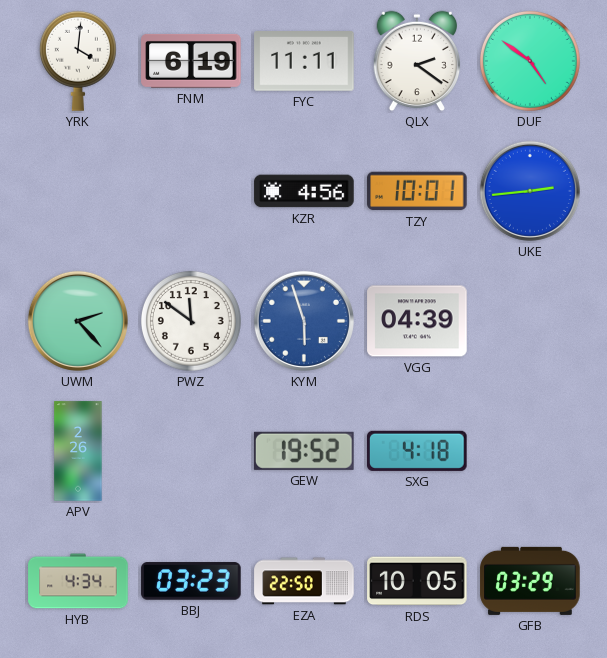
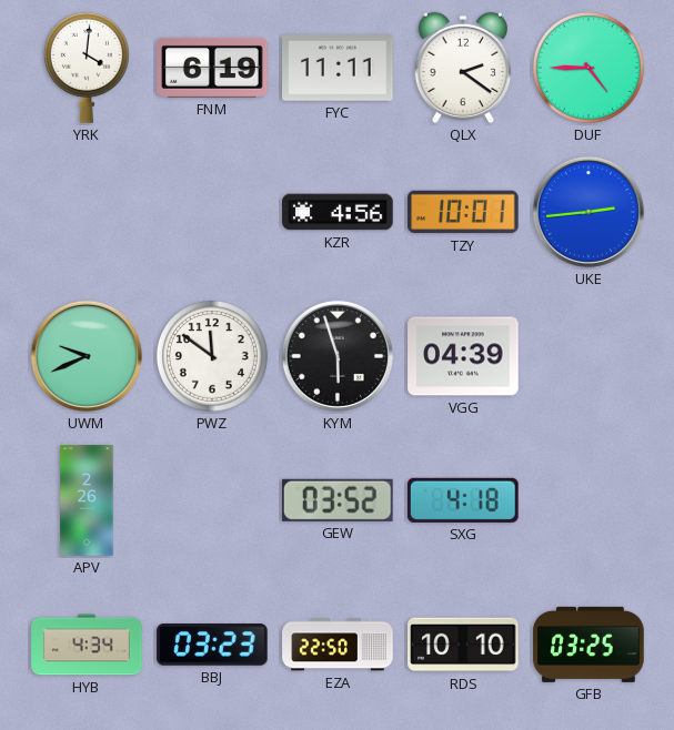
DUF: 4:51 -> 4:45
UWM: 2:23 -> 9:41
KYM dial: blue -> black
GEW: 19:52 -> 03:52
RDS: 10:05 -> 10:10
GFB: 03:29 -> 03:25
